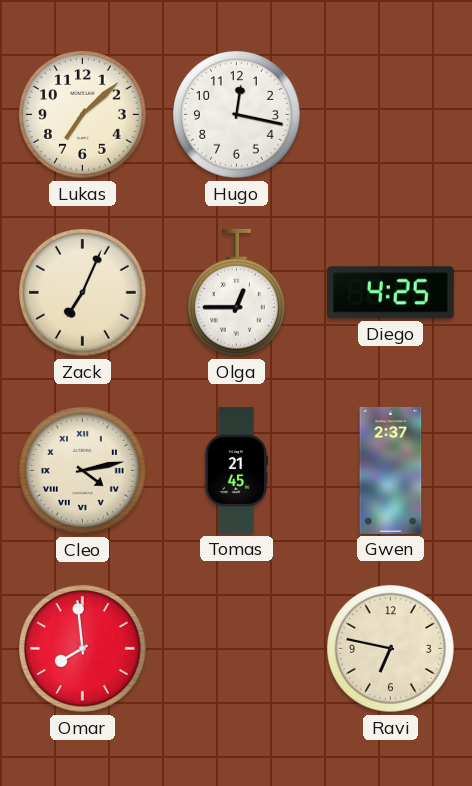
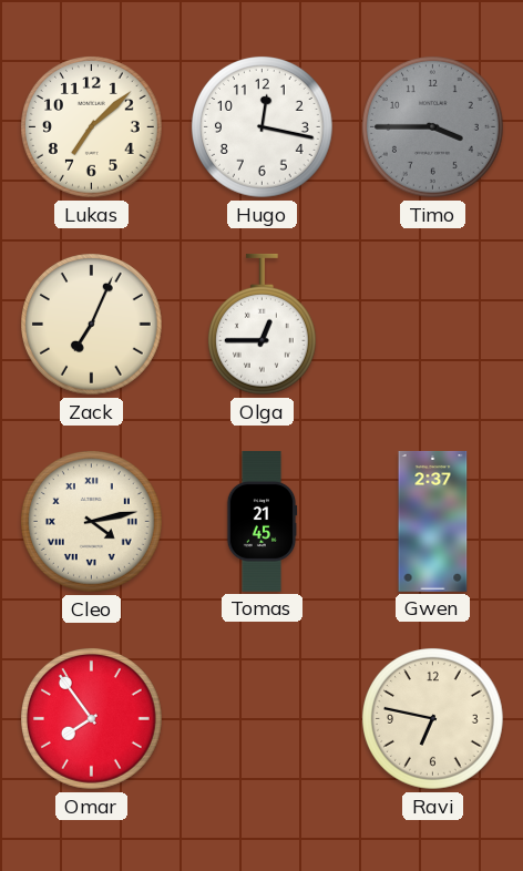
Timo: none -> 3:45
Diego: 4:25 -> none
Omar: 7:59 -> 7:54
